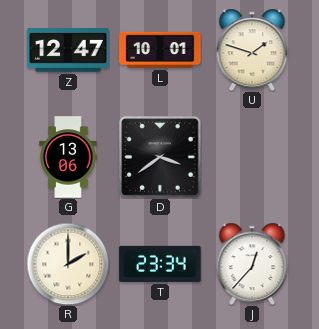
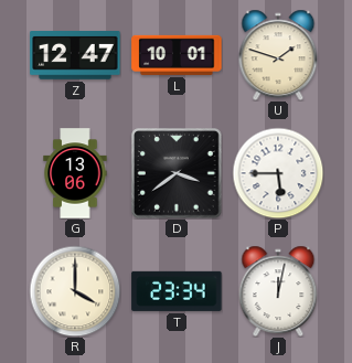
P: none -> 5:45
R: 2:00 -> 4:00
J: 12:37 -> 12:02
